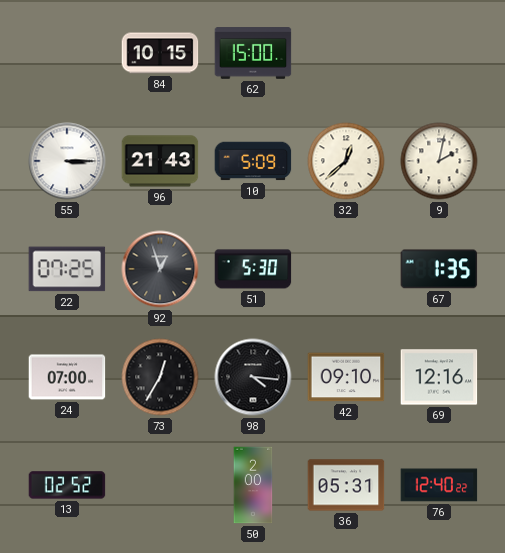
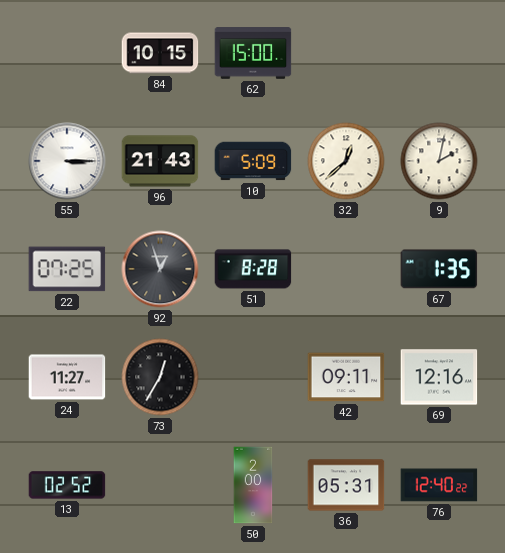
51: 5:30 -> 8:28
24: 07:00 -> 11:27
98: 4:16 -> none
42: 09:10 -> 09:11
